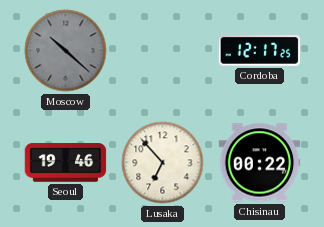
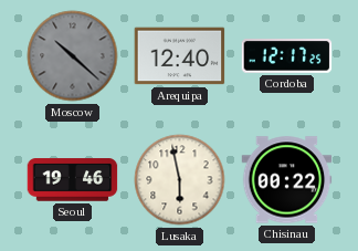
Arequipa: none -> 12:40
Lusaka: 6:53 -> 5:58
